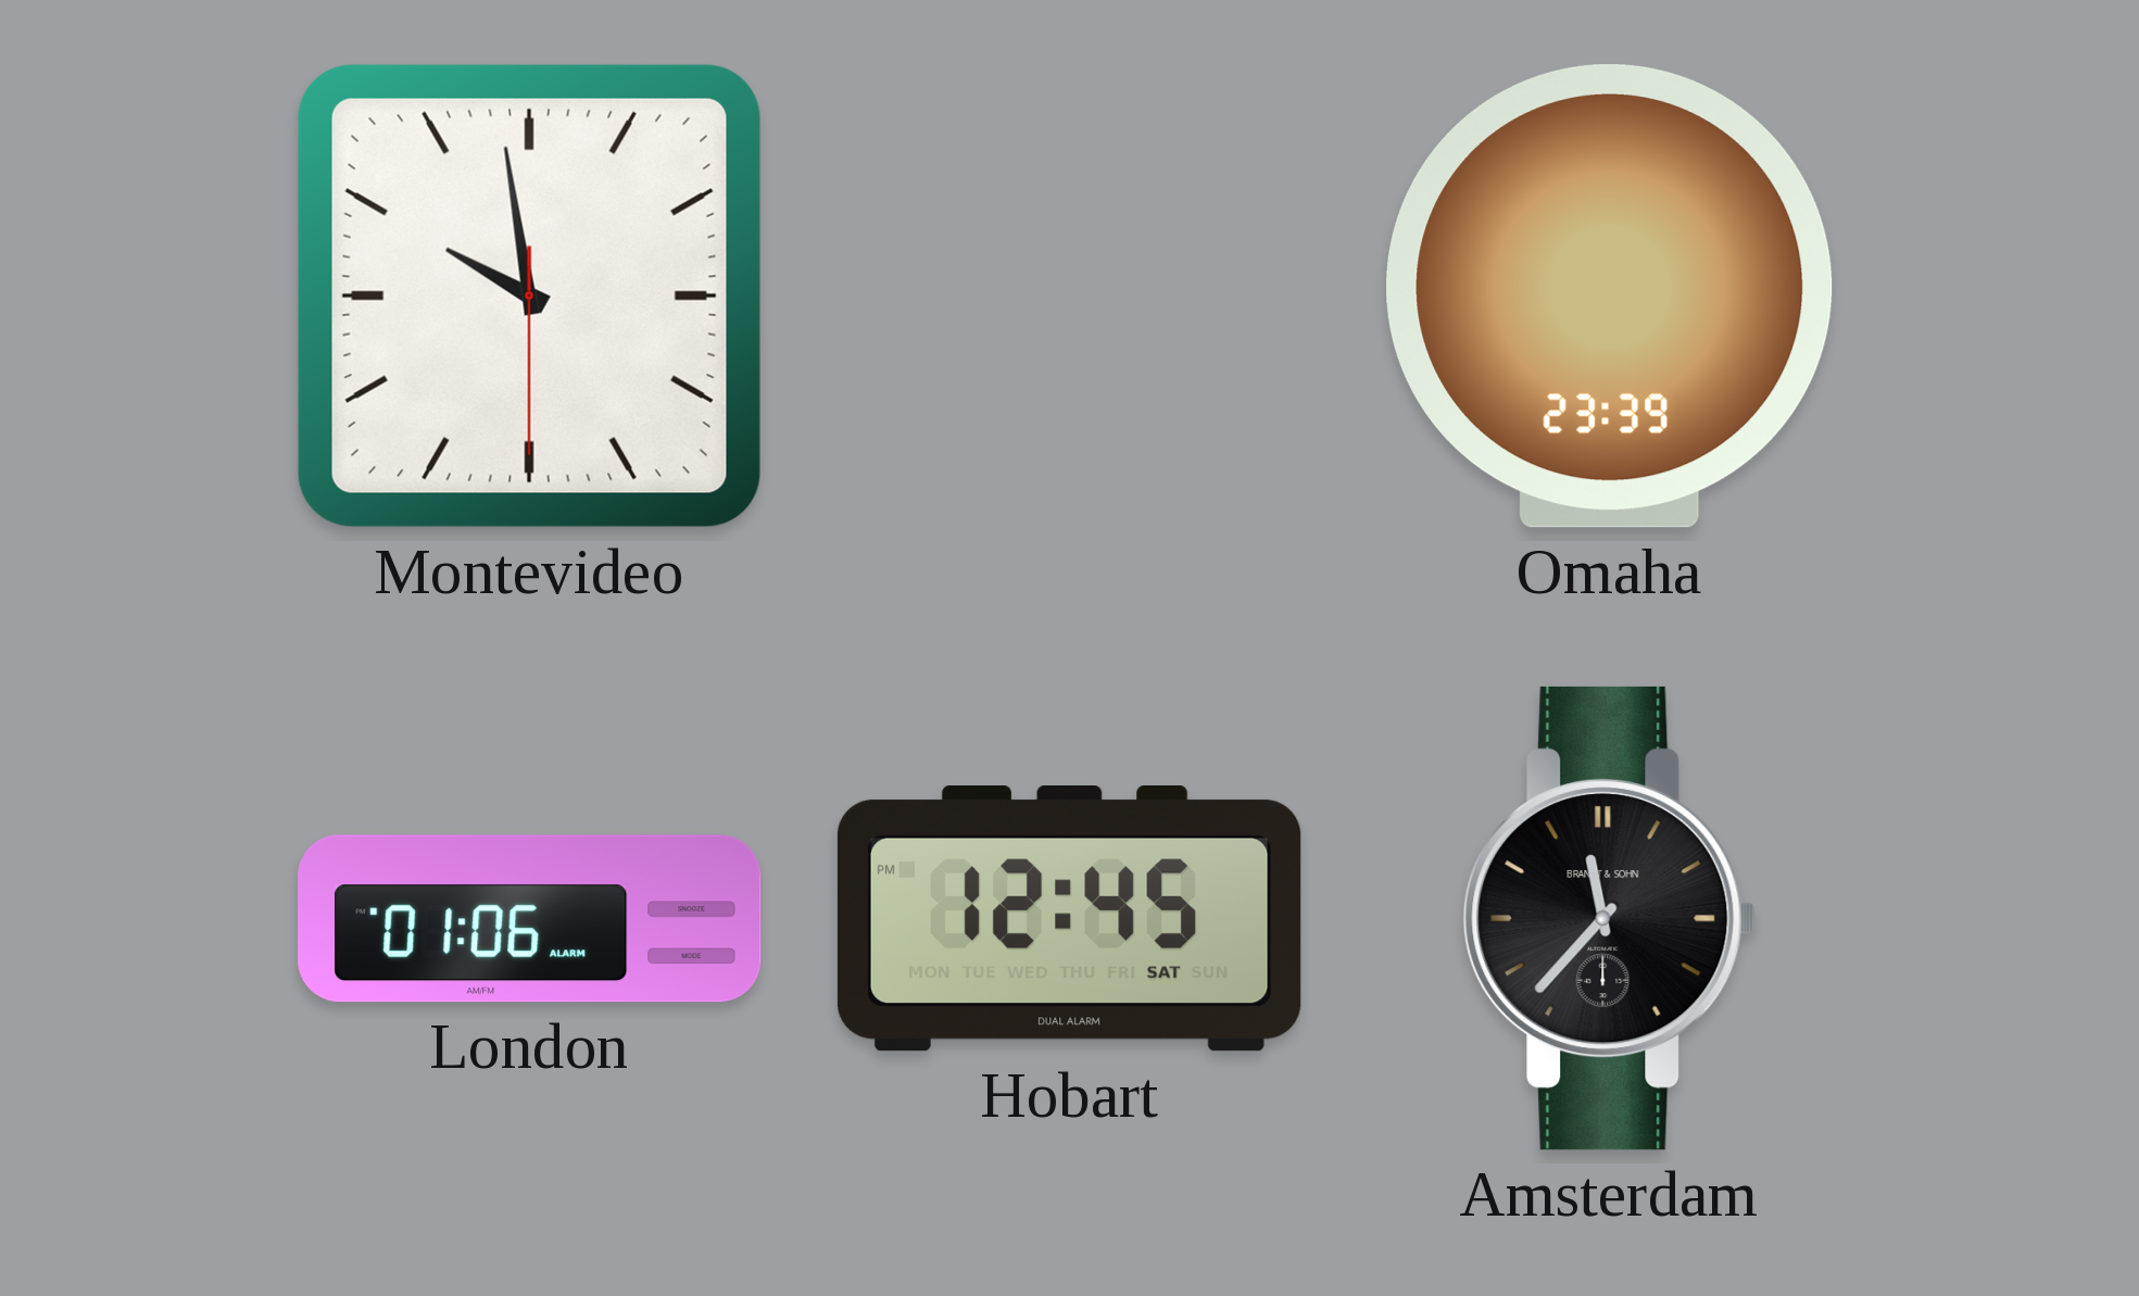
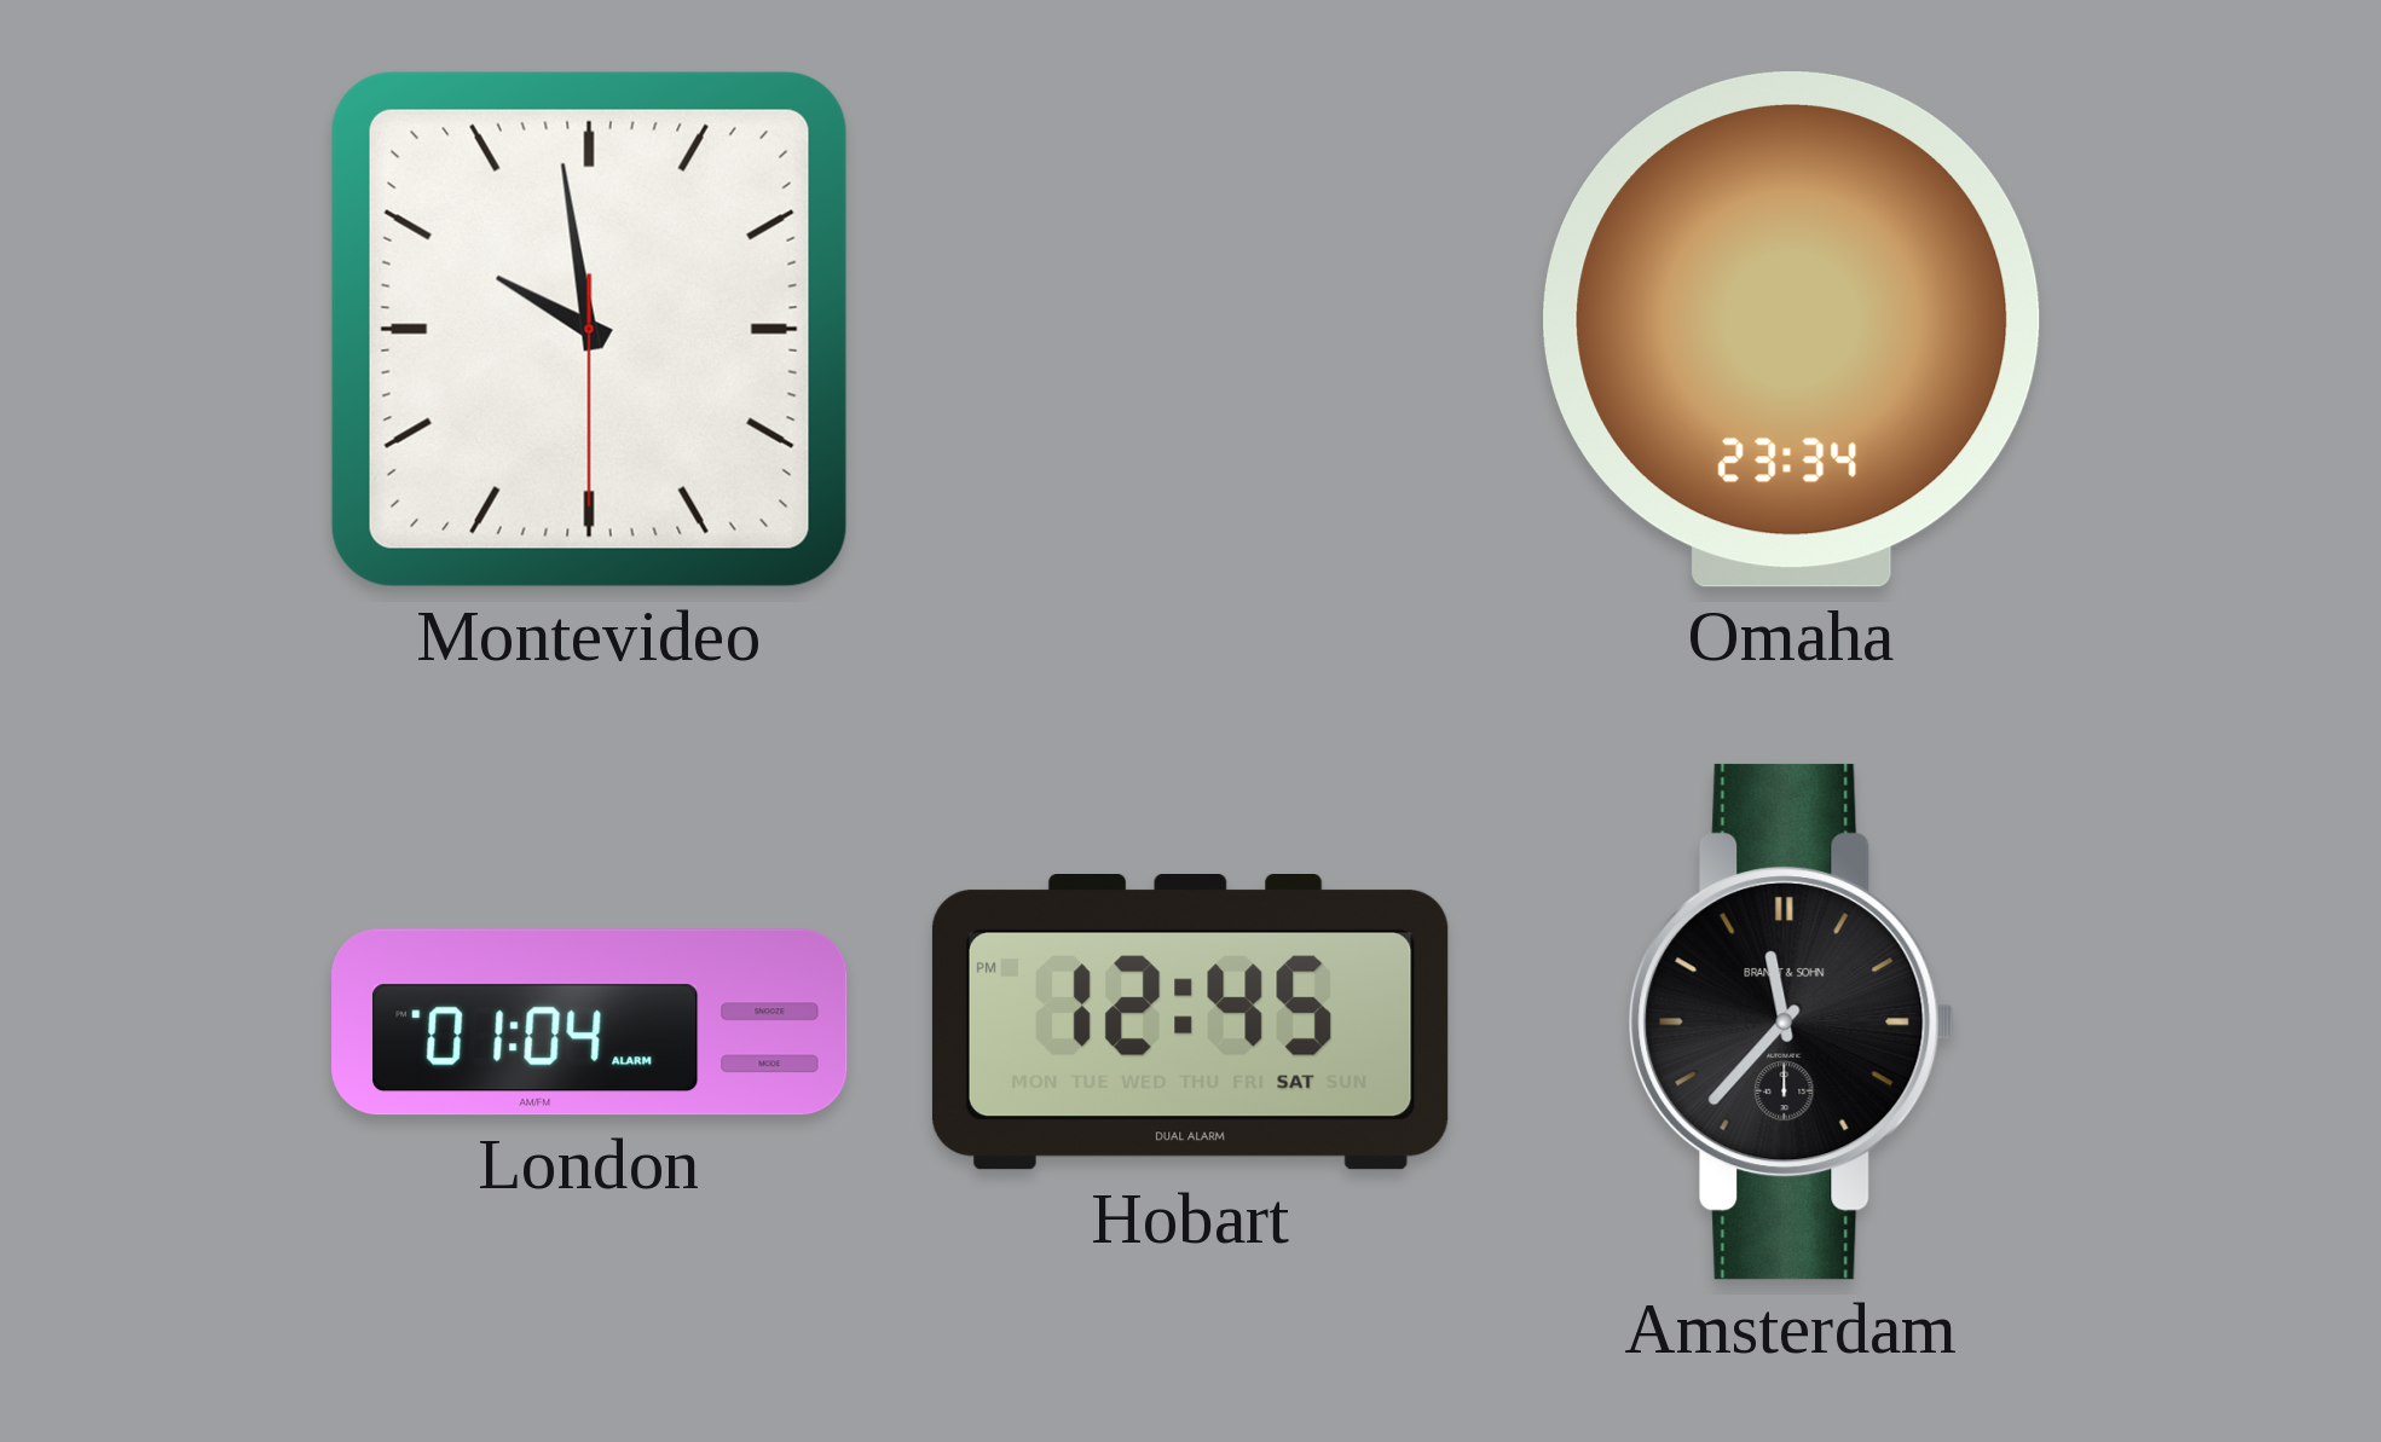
Omaha: 23:39 -> 23:34
London: 01:06 -> 01:04
